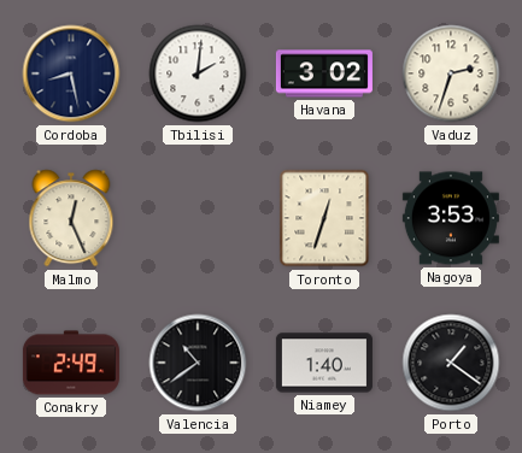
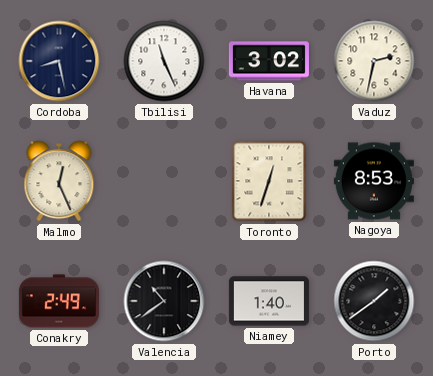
Tbilisi: 2:01 -> 11:26
Vaduz: 2:33 -> 2:32
Nagoya: 3:53 -> 8:53
Porto: 1:21 -> 1:39
